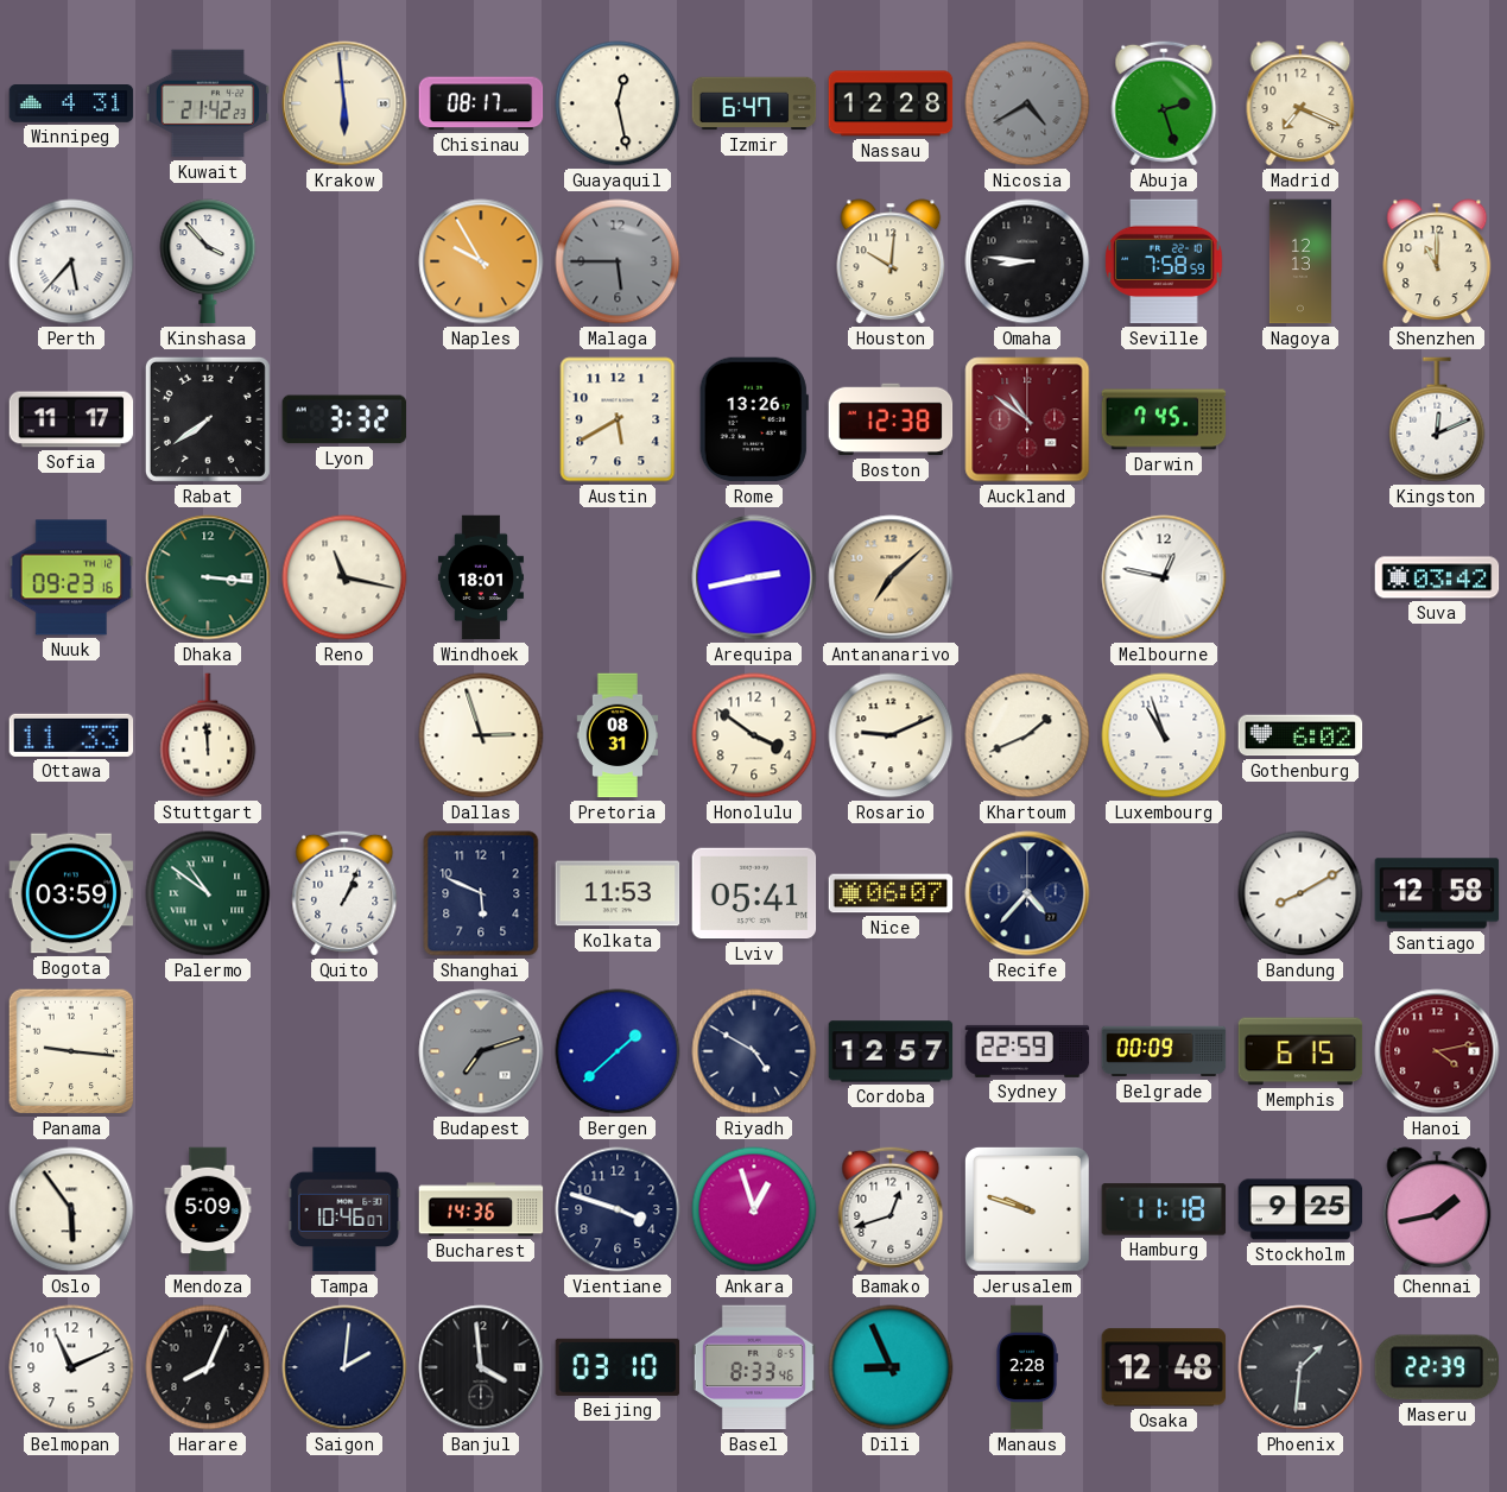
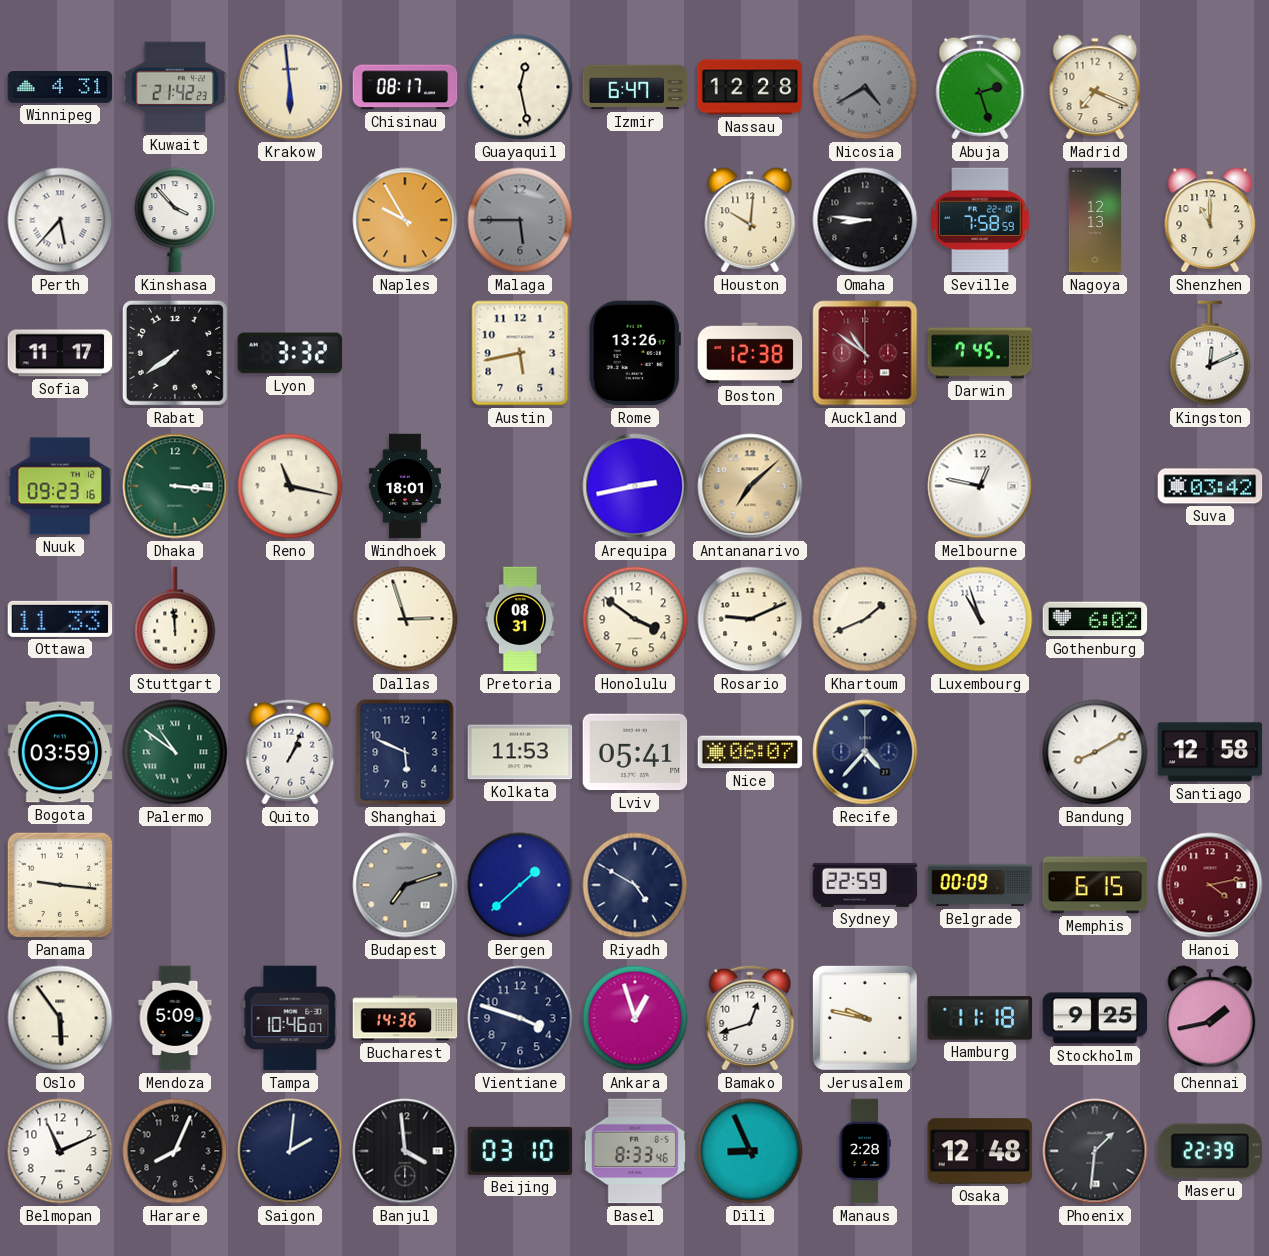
Austin: 5:40 -> 5:43
Cordoba: 12:57 -> none
Jerusalem: 9:48 -> 9:47
